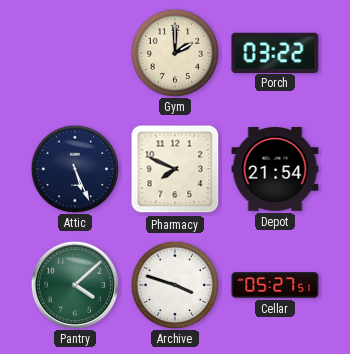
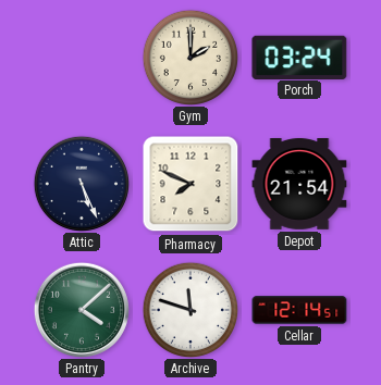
Porch: 03:22 -> 03:24
Archive: 3:48 -> 11:48
Cellar: 05:27 -> 12:14
